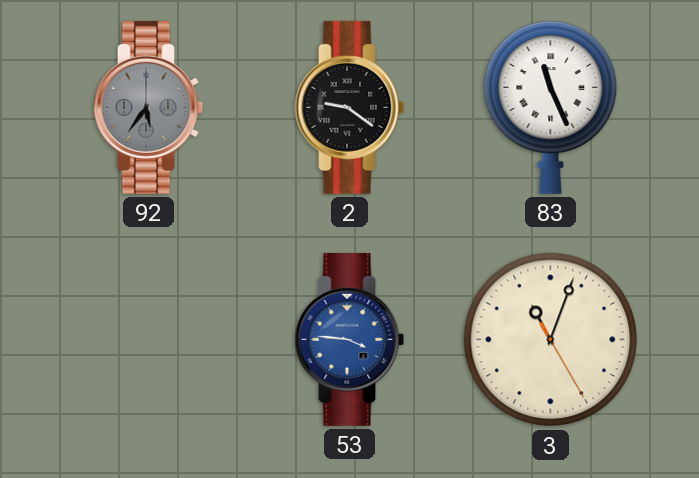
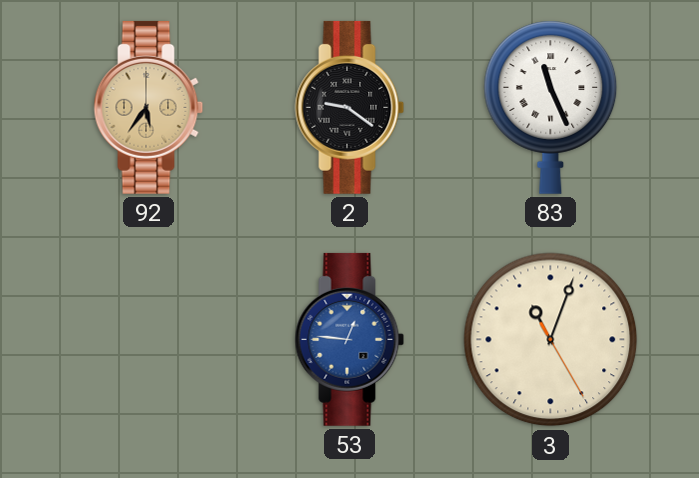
92 dial: grey -> champagne
53: 3:46 -> 12:46
